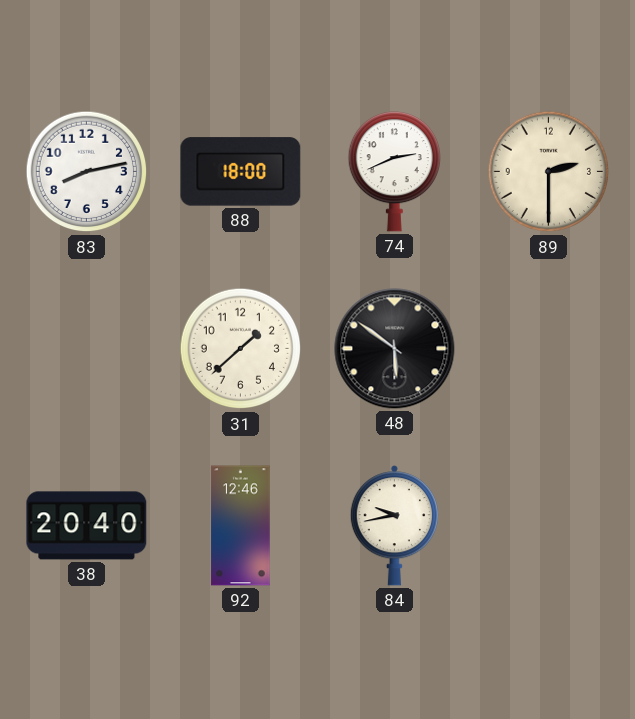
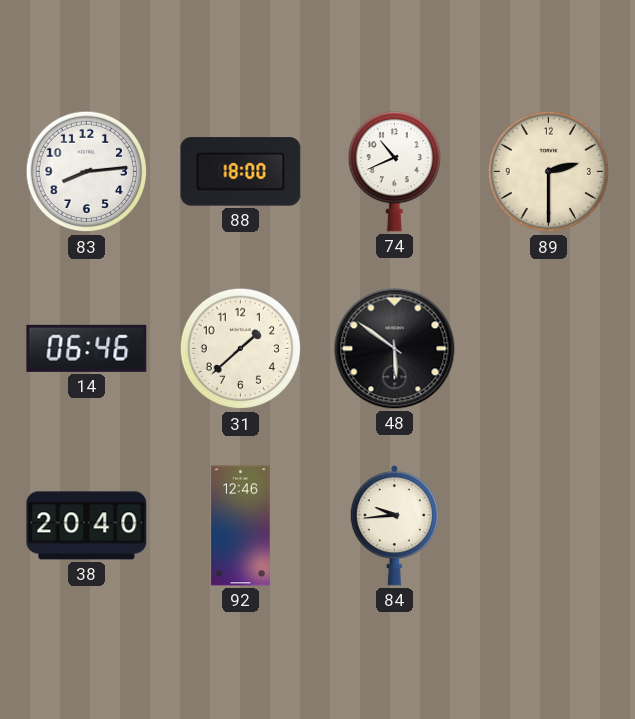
83: 8:13 -> 8:14
74: 2:41 -> 10:41
14: none -> 06:46
84: 9:43 -> 9:44
